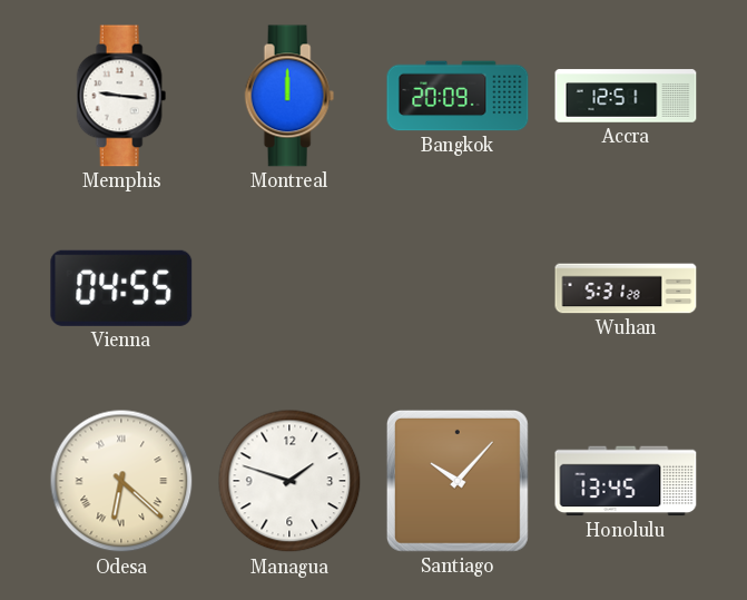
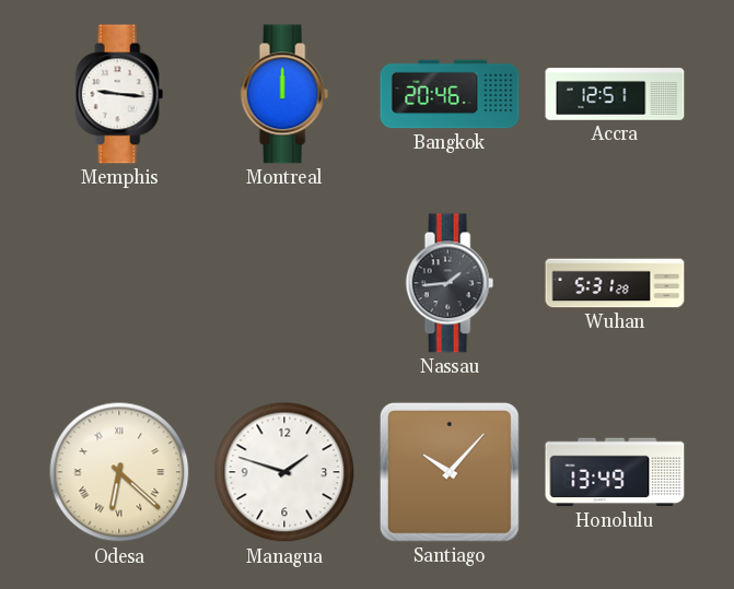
Bangkok: 20:09 -> 20:46
Vienna: 04:55 -> none
Nassau: none -> 1:44
Honolulu: 13:45 -> 13:49
